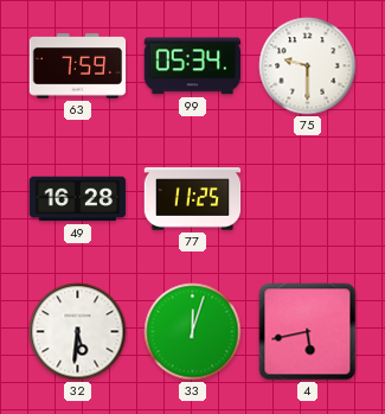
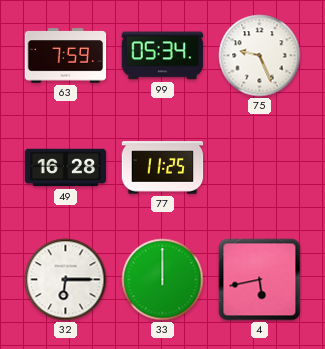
75: 9:30 -> 9:26
32: 5:31 -> 6:15
33: 12:03 -> 12:00
